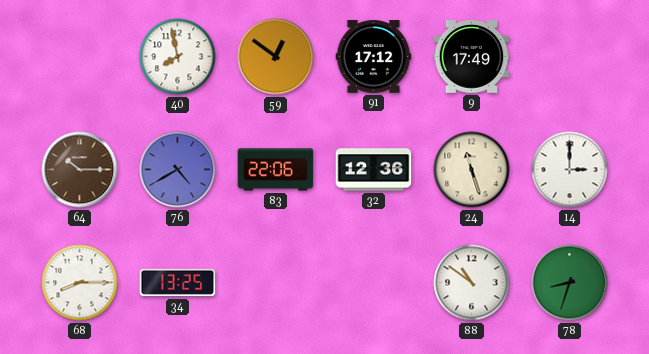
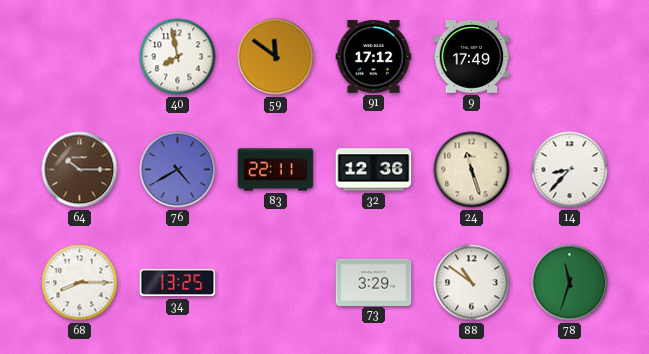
59: 12:51 -> 11:51
83: 22:06 -> 22:11
14: 3:00 -> 8:37
73: none -> 3:29
78: 8:33 -> 11:33
